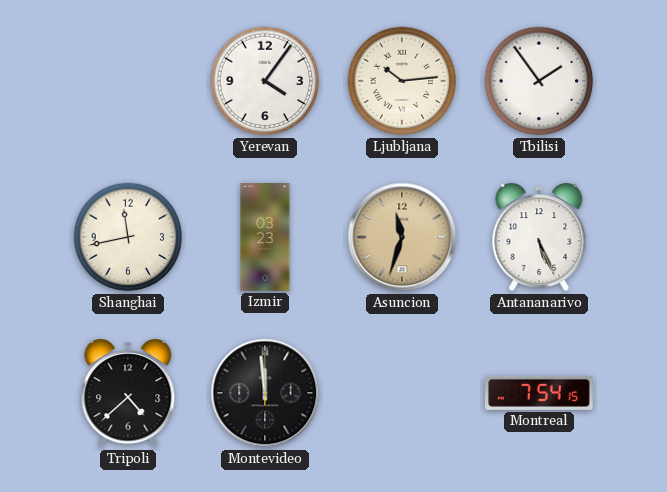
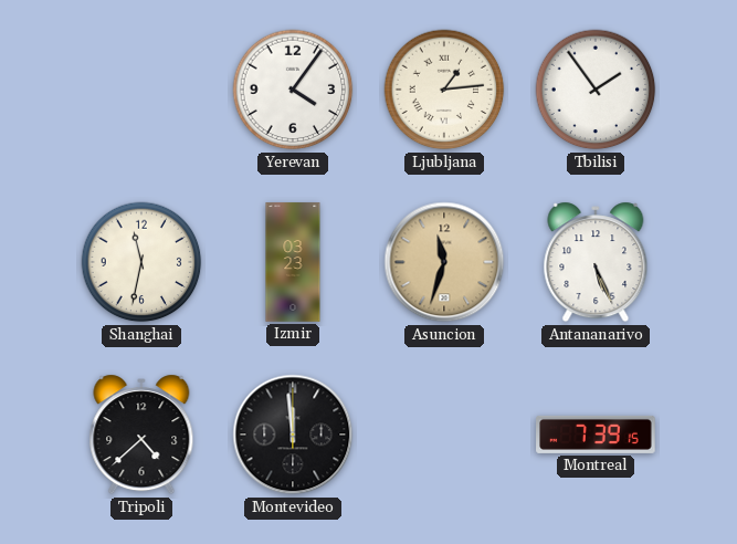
Ljubljana: 10:14 -> 1:14
Shanghai: 11:43 -> 11:32
Montreal: 7:54 -> 7:39
